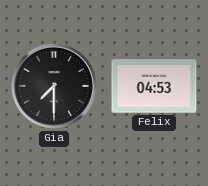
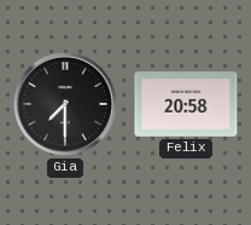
Felix: 04:53 -> 20:58
